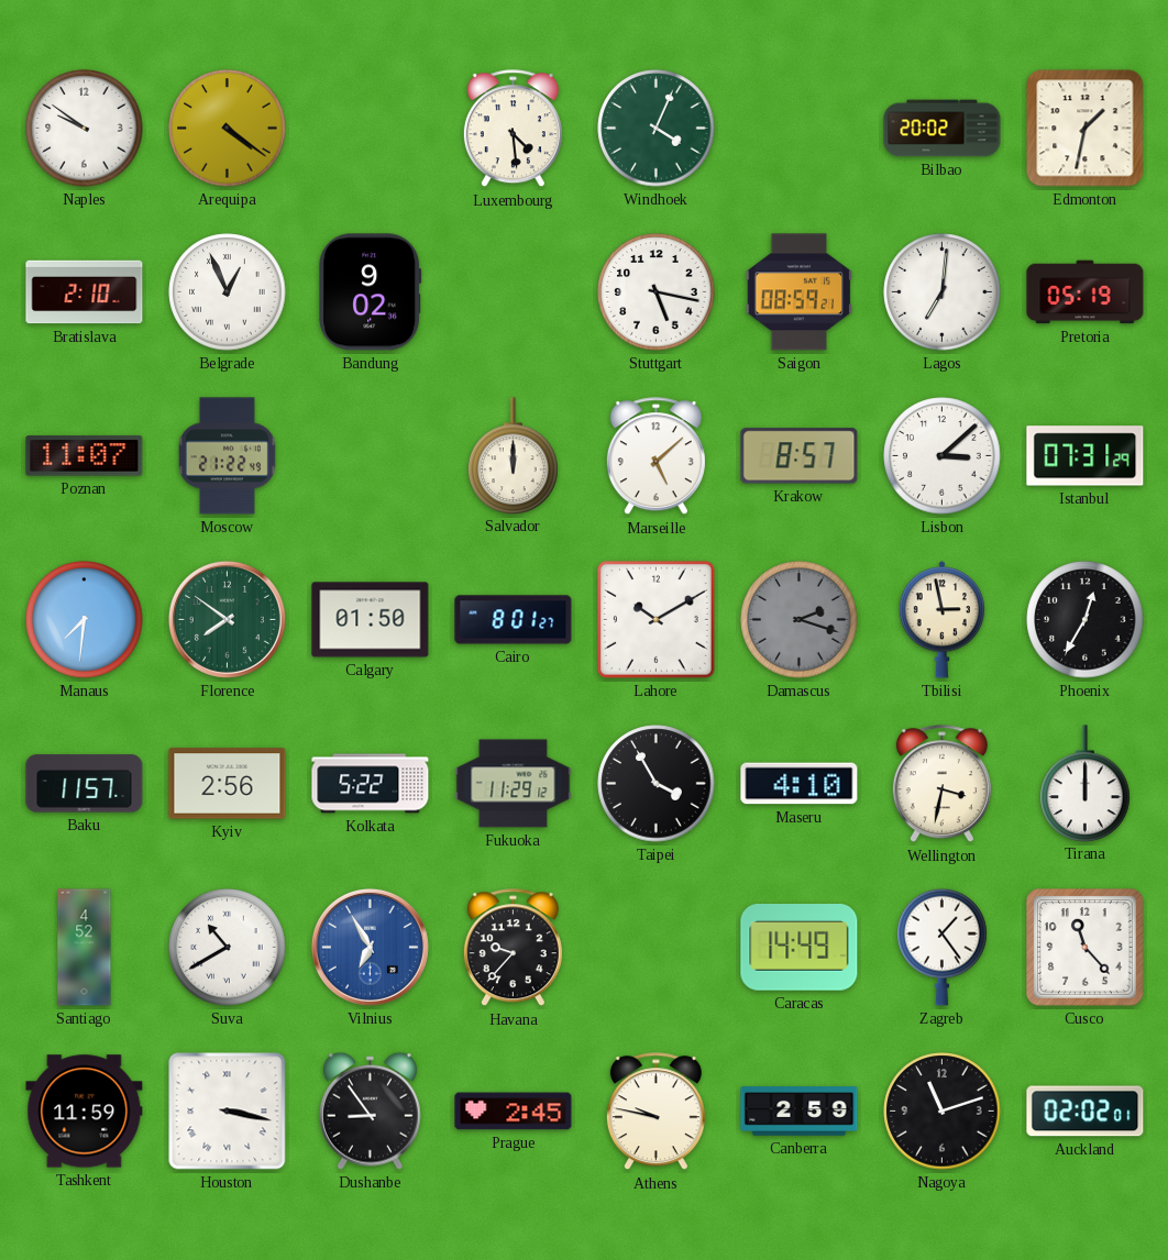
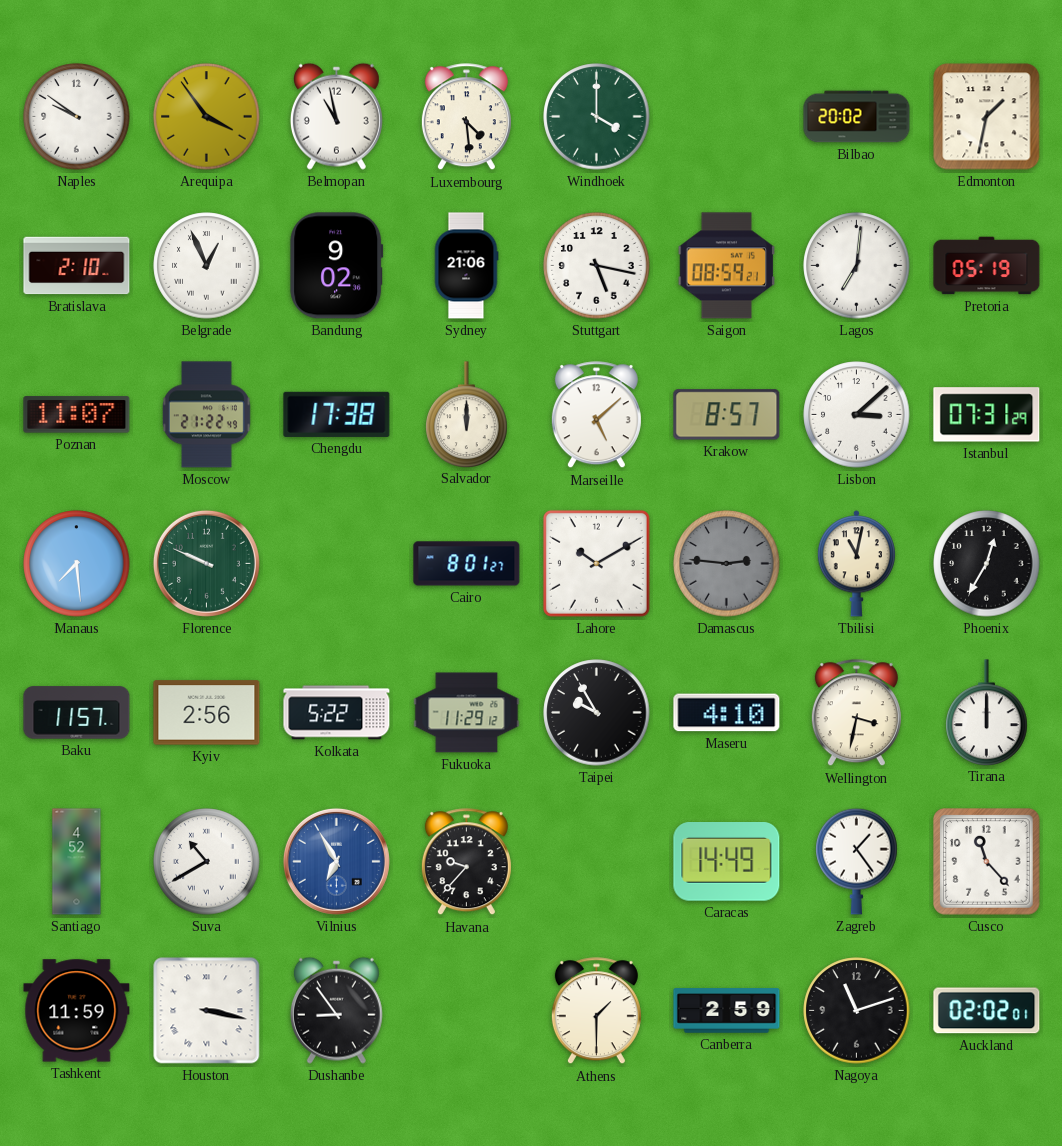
Arequipa: 4:21 -> 3:54
Belmopan: none -> 10:58
Windhoek: 4:04 -> 4:00
Sydney: none -> 21:06
Chengdu: none -> 17:38
Manaus: 7:31 -> 7:29
Florence: 7:51 -> 9:49
Calgary: 01:50 -> none
Damascus: 2:18 -> 2:46
Tbilisi: 2:58 -> 11:02
Taipei: 3:55 -> 9:55
Prague: 2:45 -> none
Athens: 9:47 -> 1:30
